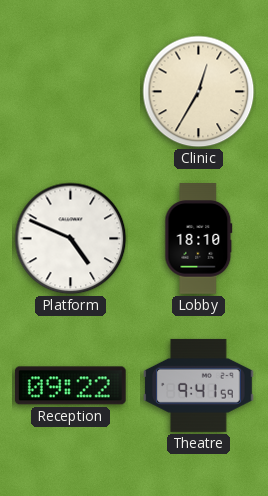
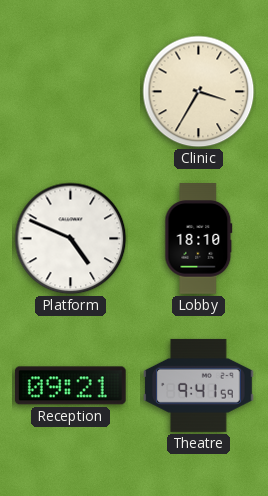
Clinic: 12:35 -> 3:35
Reception: 09:22 -> 09:21
